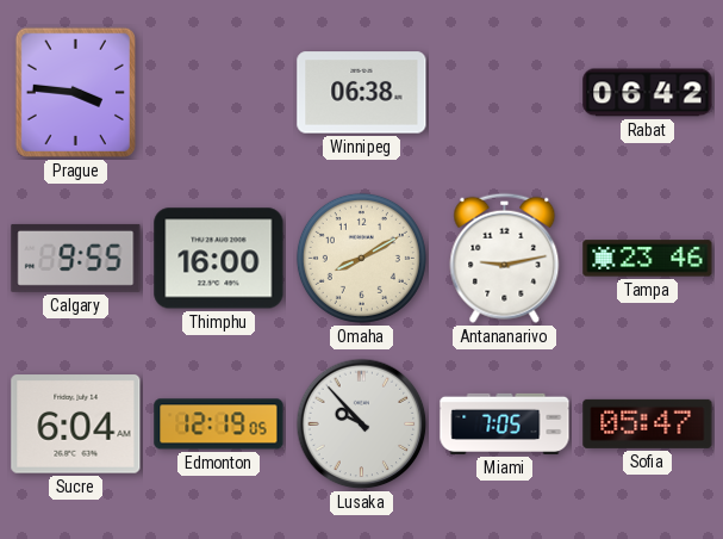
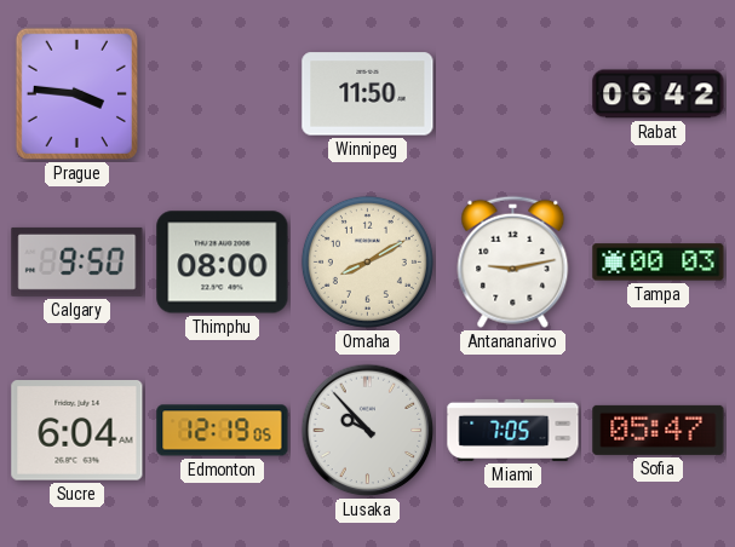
Winnipeg: 06:38 -> 11:50
Calgary: 9:55 -> 9:50
Thimphu: 16:00 -> 08:00
Tampa: 23:46 -> 00:03
